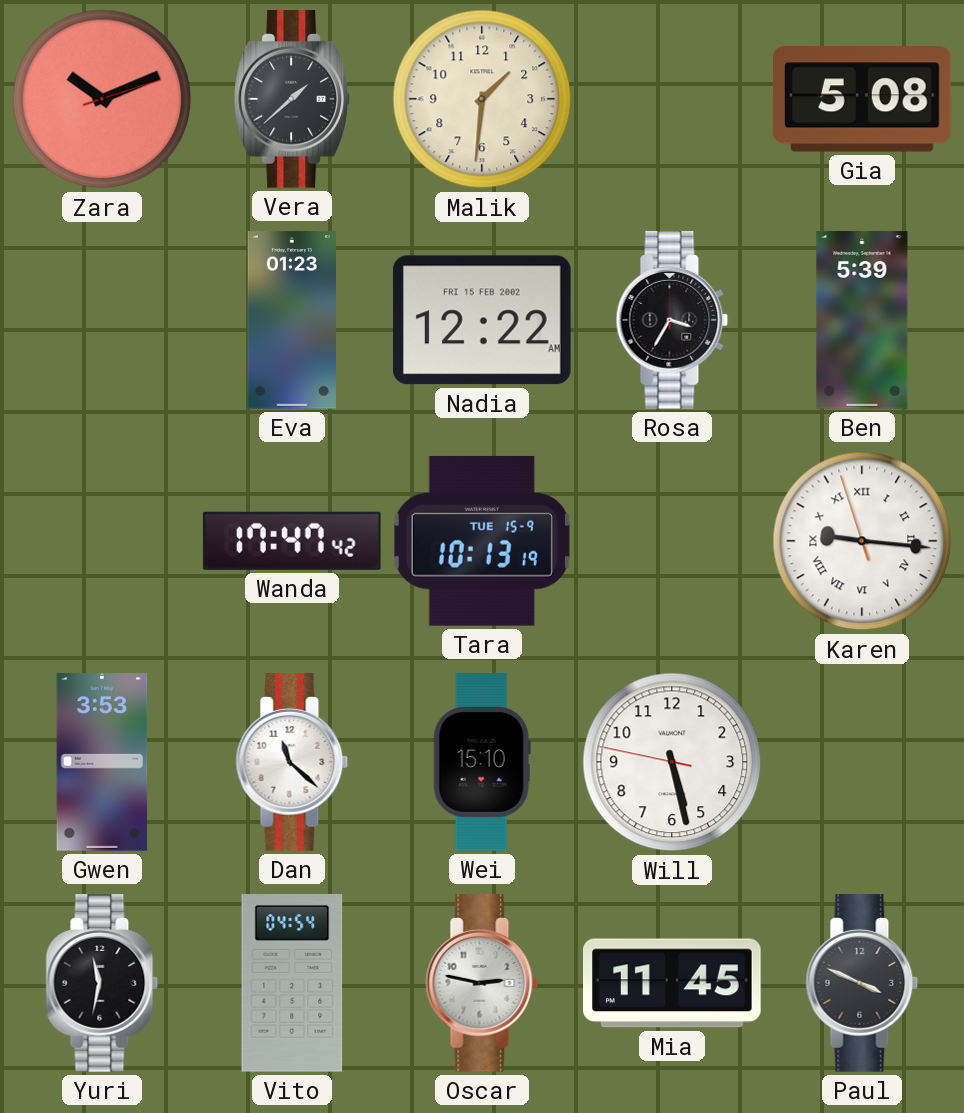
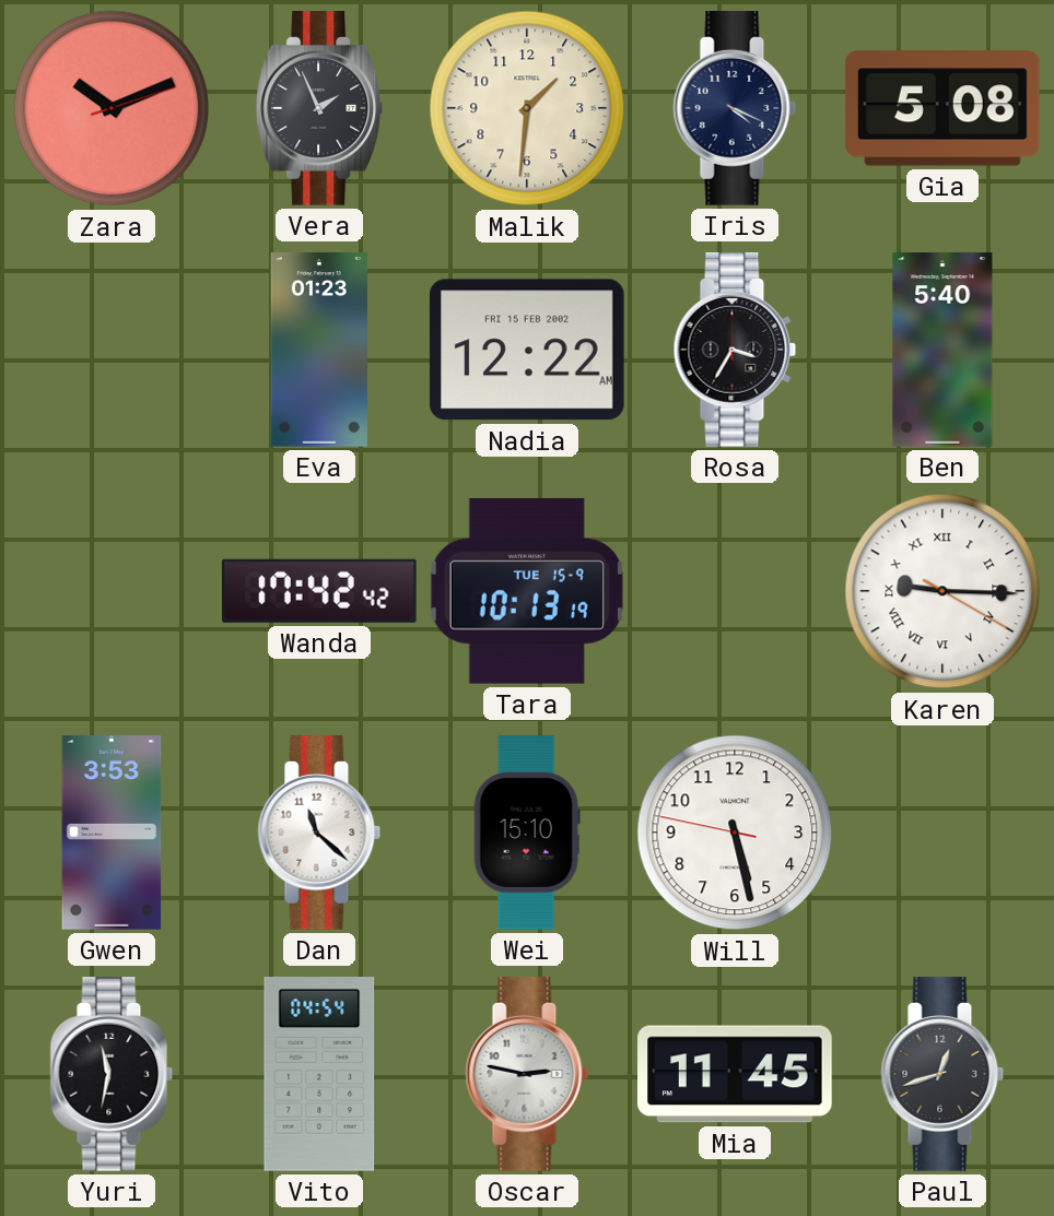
Vera: 1:38 -> 1:56
Iris: none -> 4:19
Ben: 5:39 -> 5:40
Wanda: 17:47 -> 17:42
Karen: 9:15:57 -> 9:15:20
Paul: 3:49 -> 12:42
